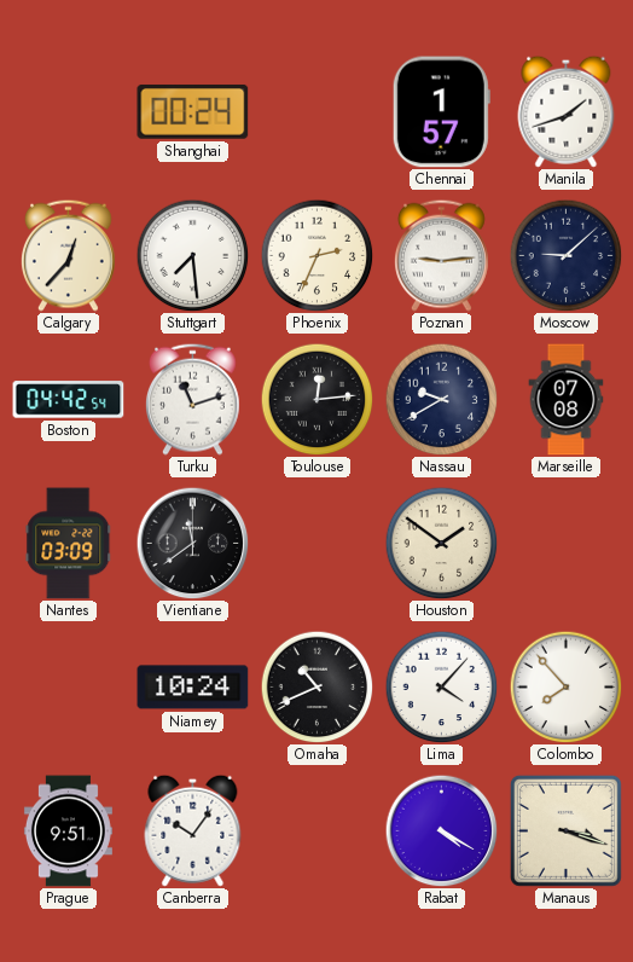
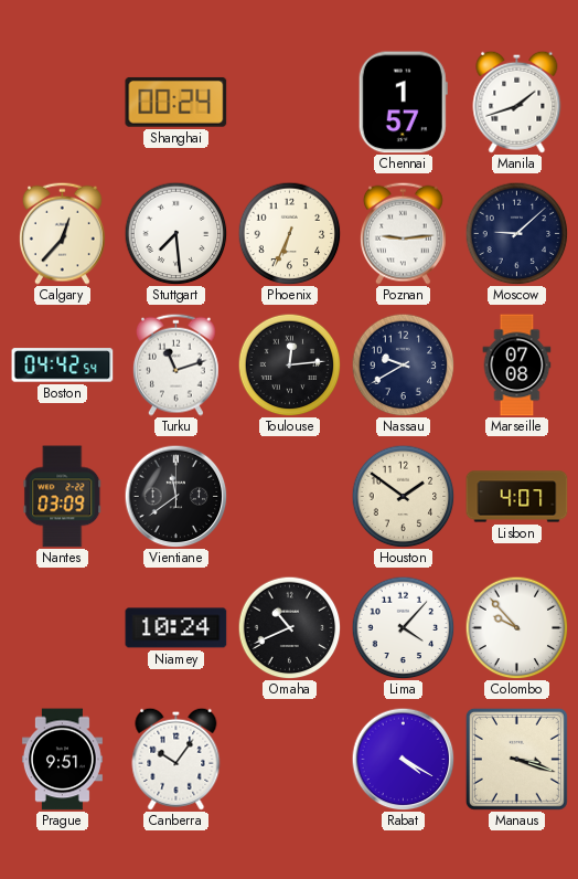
Phoenix: 2:34 -> 6:34
Lisbon: none -> 4:07
Colombo: 7:53 -> 9:53
